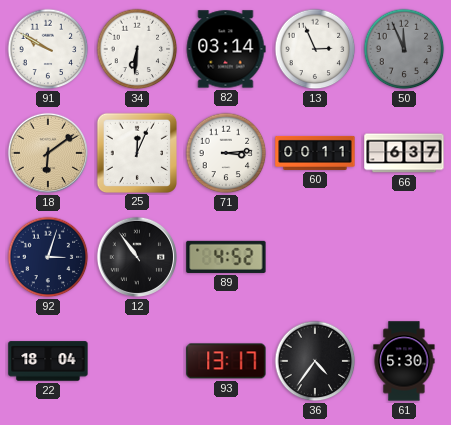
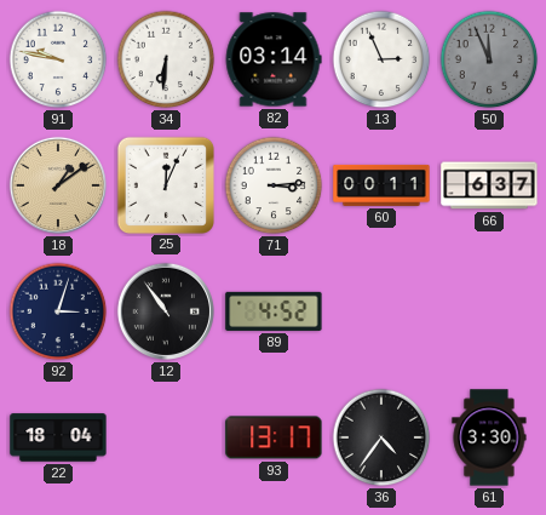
91: 9:50 -> 9:47
18: 6:09 -> 1:09
61: 5:30 -> 3:30
